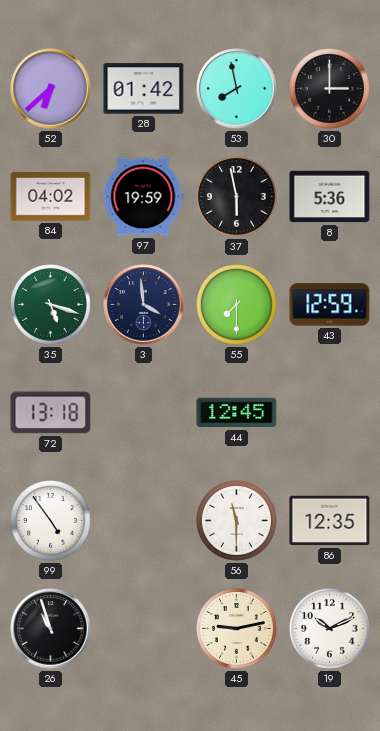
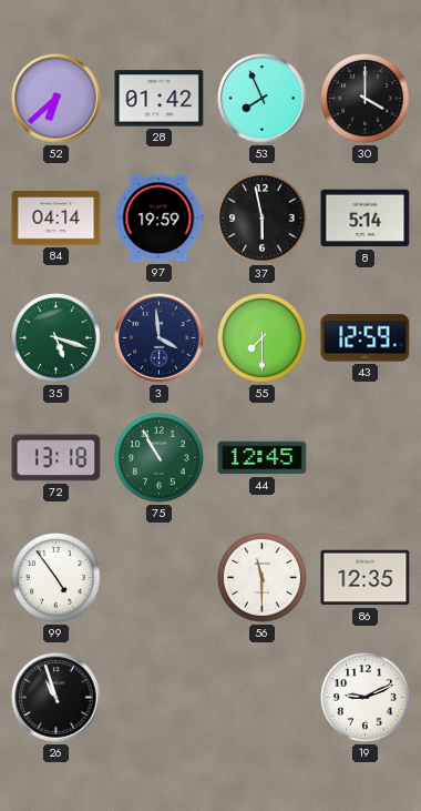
53: 7:58 -> 7:56
30: 3:00 -> 4:00
84: 04:02 -> 04:14
8: 5:36 -> 5:14
75: none -> 10:55
45: 9:13 -> none
19: 10:11 -> 9:11
